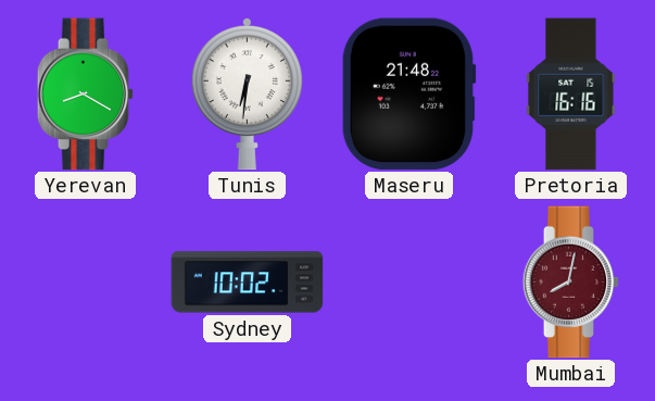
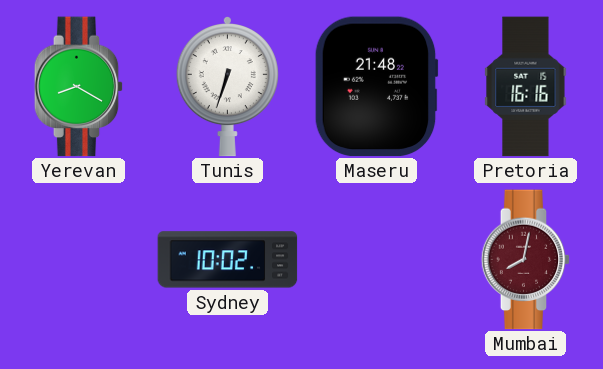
Tunis: 6:31 -> 6:33
